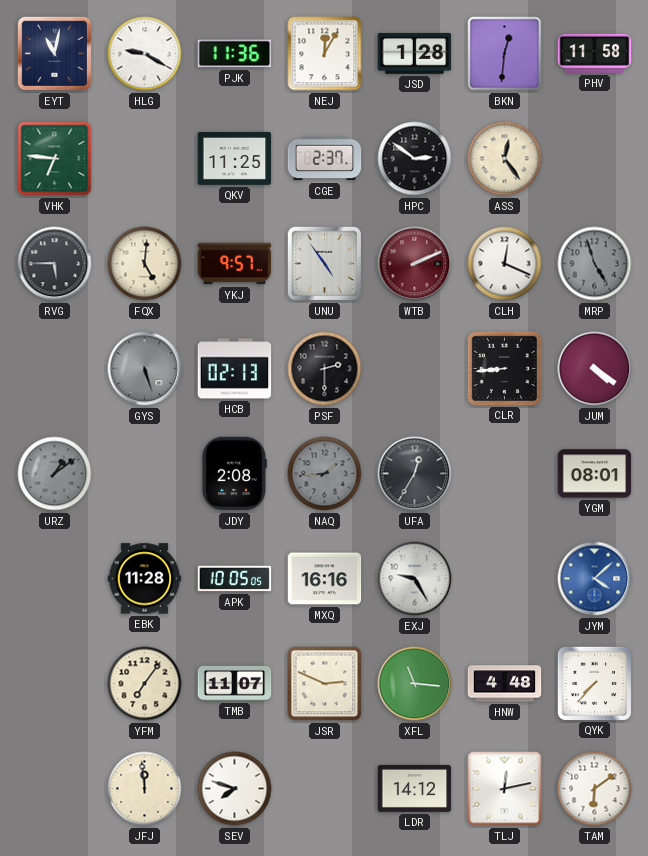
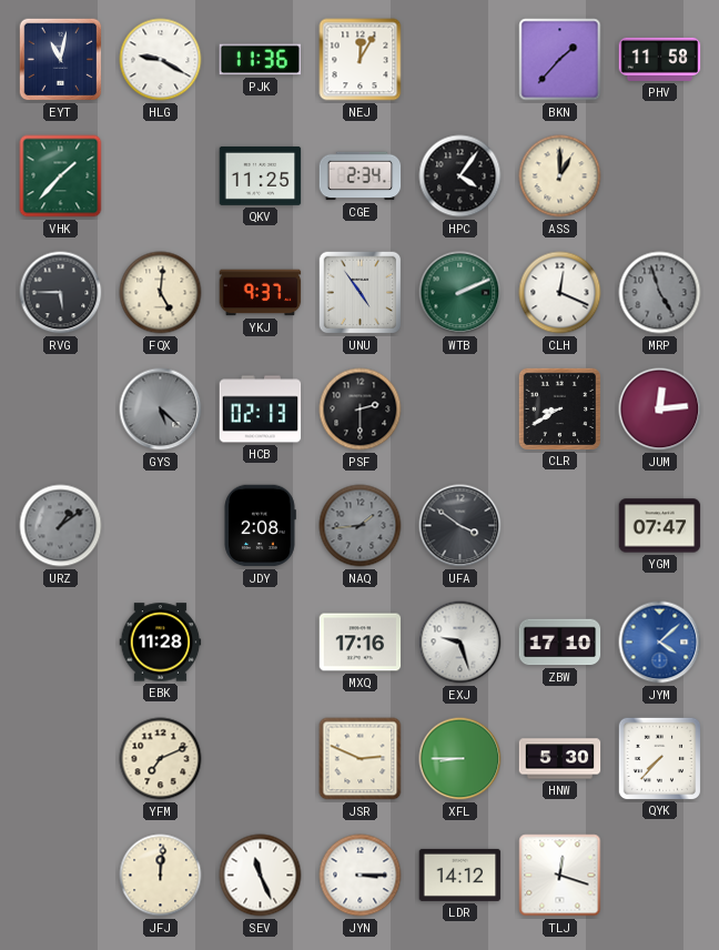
JSD: 1:28 -> none
BKN: 12:31 -> 1:37
VHK: 6:46 -> 1:37
CGE: 2:37 -> 2:34
HPC: 2:51 -> 4:06
ASS: 12:24 -> 1:00
YKJ: 9:57 -> 9:37
WTB dial: burgundy -> green
GYS: 5:27 -> 5:22
CLR: 8:44 -> 8:40
JUM: 4:21 -> 12:14
UFA: 12:35 -> 3:51
YGM: 08:01 -> 07:47
APK: 10:05 -> none
MXQ: 16:16 -> 17:16
EXJ: 9:25 -> 9:27
ZBW: none -> 17:10
YFM: 7:06 -> 7:11
TMB: 11:07 -> none
XFL: 11:16 -> 8:45
HNW: 4:48 -> 5:30
JFJ: 11:59 -> 12:01
SEV: 7:48 -> 11:26
JYN: none -> 3:15
TLJ: 12:13 -> 12:18
TAM: 6:09 -> none
